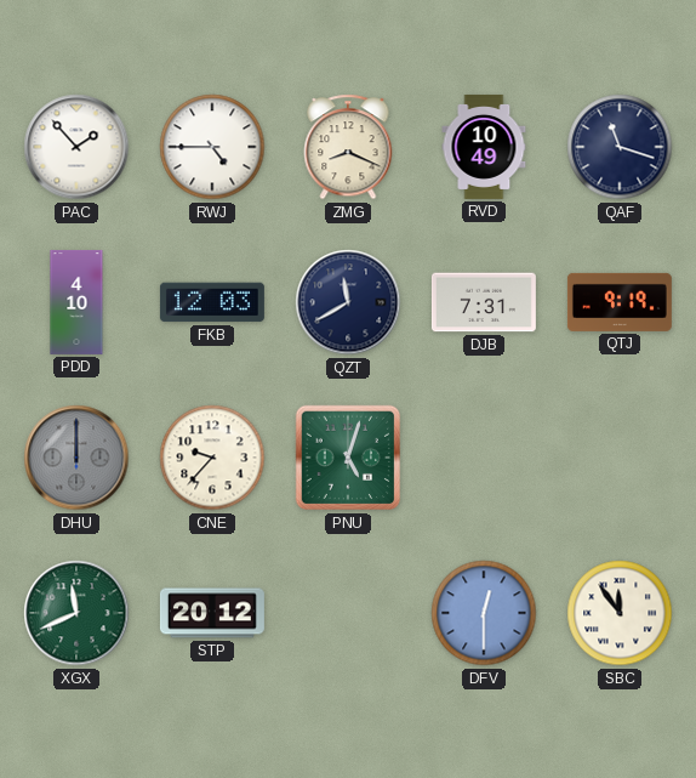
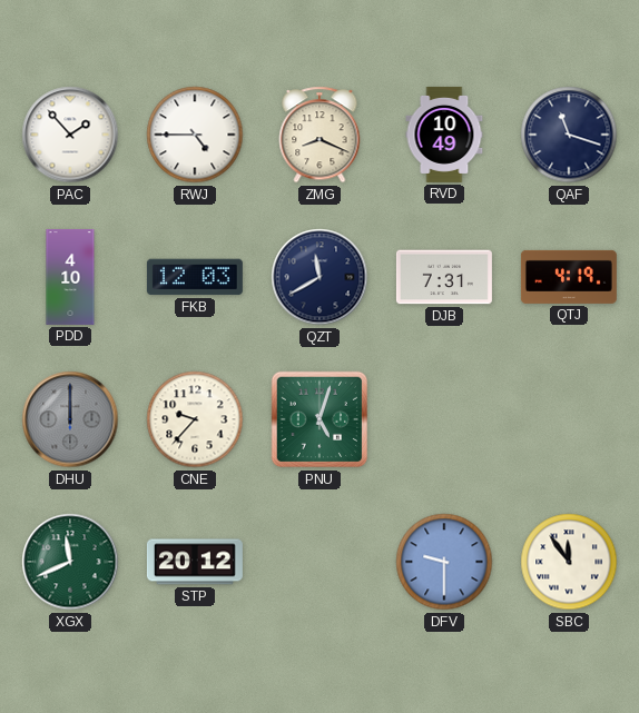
QTJ: 9:19 -> 4:19
DFV: 12:30 -> 9:30
